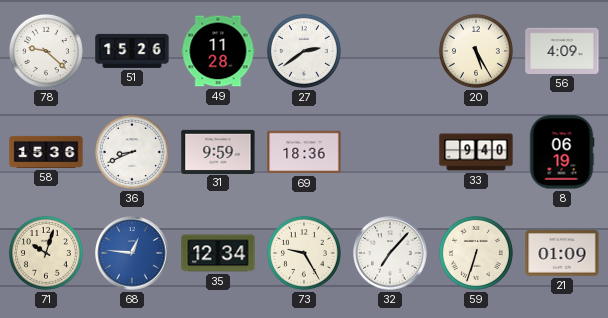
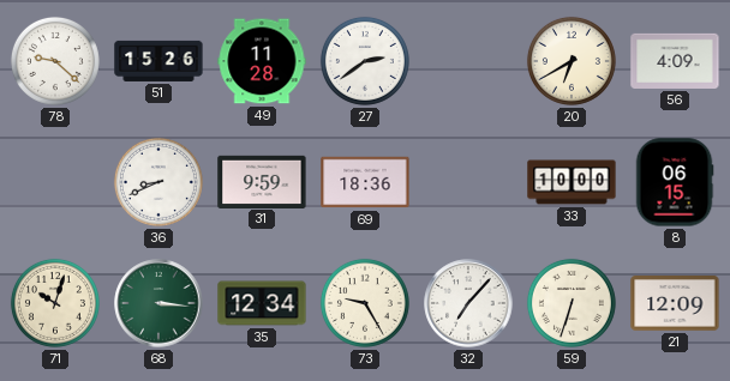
20: 5:25 -> 6:40
58: 15:36 -> none
33: 9:40 -> 10:00
8: 06:19 -> 06:15
68: 12:46 -> 3:16
68 dial: blue -> green
21: 01:09 -> 12:09
